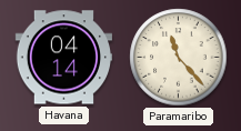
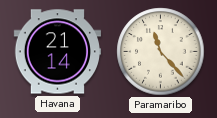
Havana: 04:14 -> 21:14
